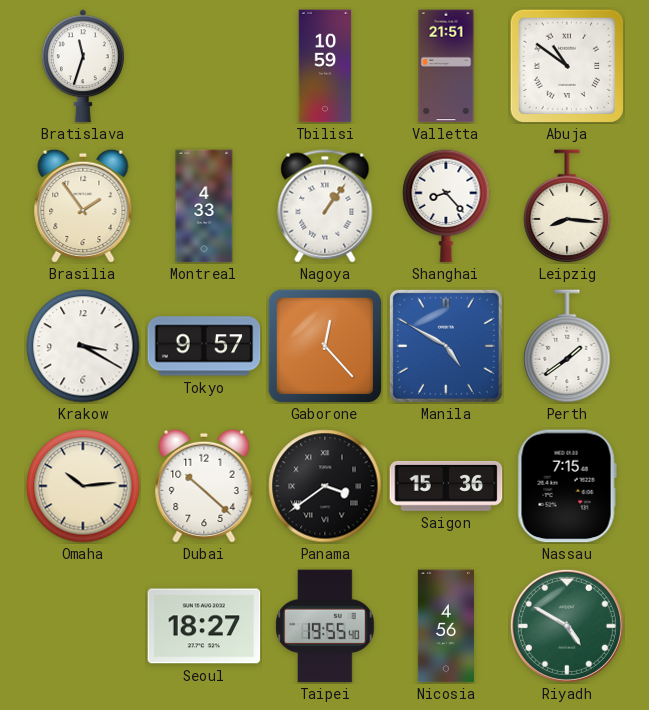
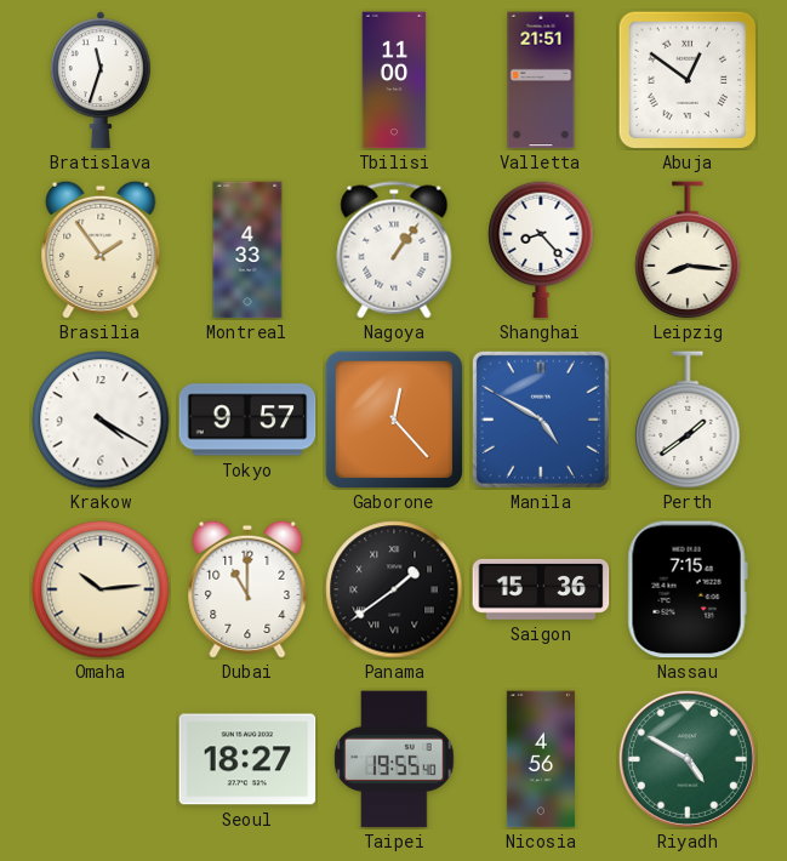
Tbilisi: 10:59 -> 11:00
Abuja: 10:51 -> 12:51
Krakow: 3:20 -> 4:20
Dubai: 10:22 -> 11:00
Panama: 3:39 -> 1:39
